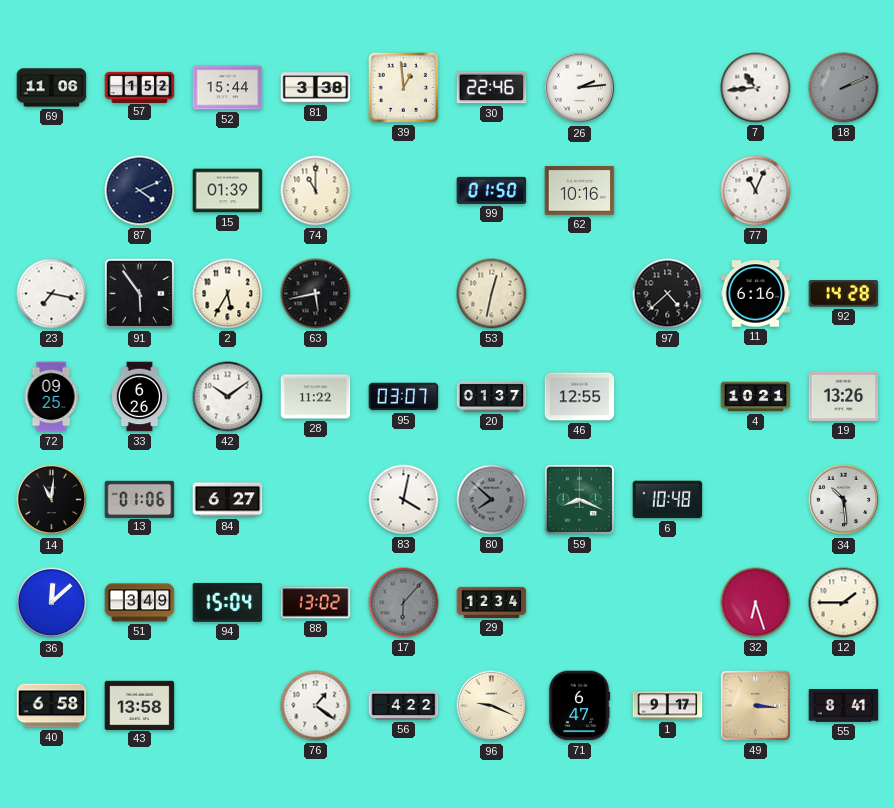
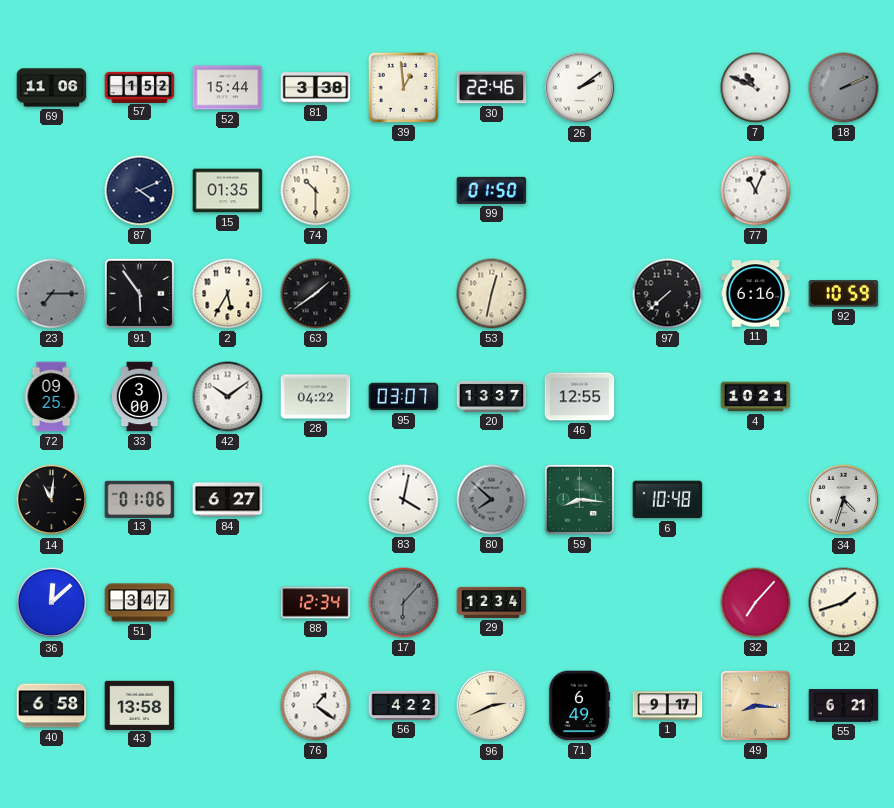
26: 2:14 -> 2:09
7: 10:44 -> 10:49
15: 01:39 -> 01:35
74: 11:00 -> 10:30
62: 10:16 -> none
23: 7:17 -> 7:15
23 dial: white -> grey
63: 5:43 -> 1:39
97: 4:38 -> 7:38
92: 14:28 -> 10:59
33: 6:26 -> 3:00
28: 11:22 -> 04:22
20: 01:37 -> 13:37
19: 13:26 -> none
59: 8:19 -> 8:16
34: 10:29 -> 4:33
51: 3:49 -> 3:47
94: 15:04 -> none
88: 13:02 -> 12:34
32: 6:27 -> 7:07
12: 1:45 -> 1:42
96: 9:19 -> 2:41
71: 6:47 -> 6:49
49: 3:16 -> 8:16
55: 8:41 -> 6:21
